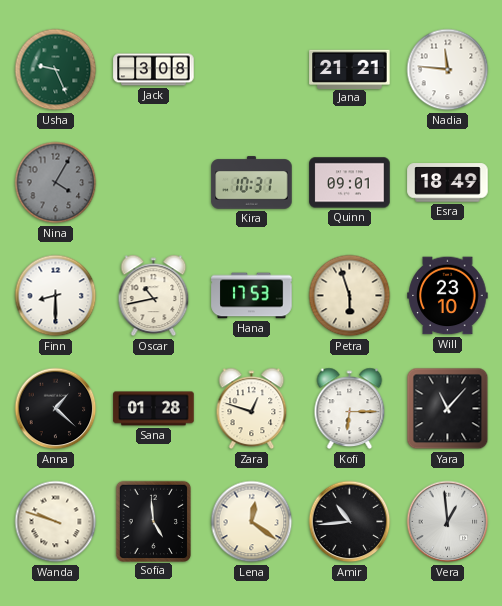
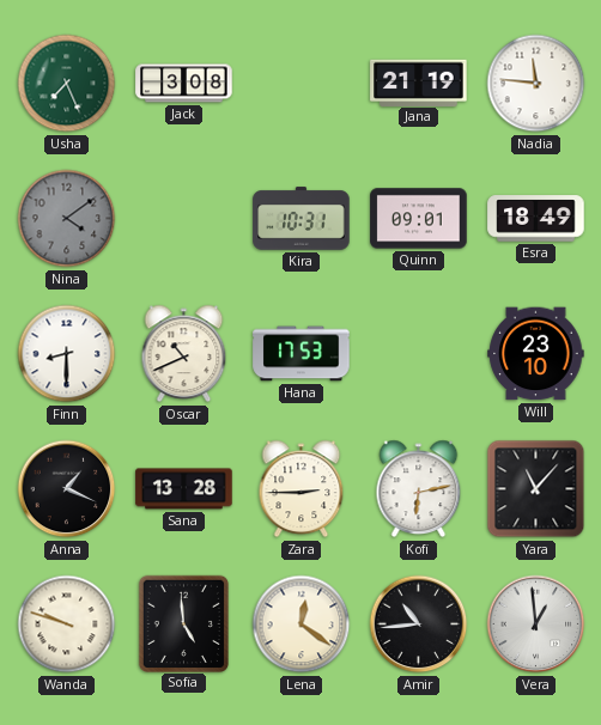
Usha: 9:26 -> 7:26
Jana: 21:21 -> 21:19
Nina: 4:05 -> 4:09
Oscar: 10:43 -> 10:41
Petra: 5:57 -> none
Anna: 1:22 -> 1:19
Sana: 01:28 -> 13:28
Zara: 12:48 -> 2:45
Kofi: 6:15 -> 6:13
